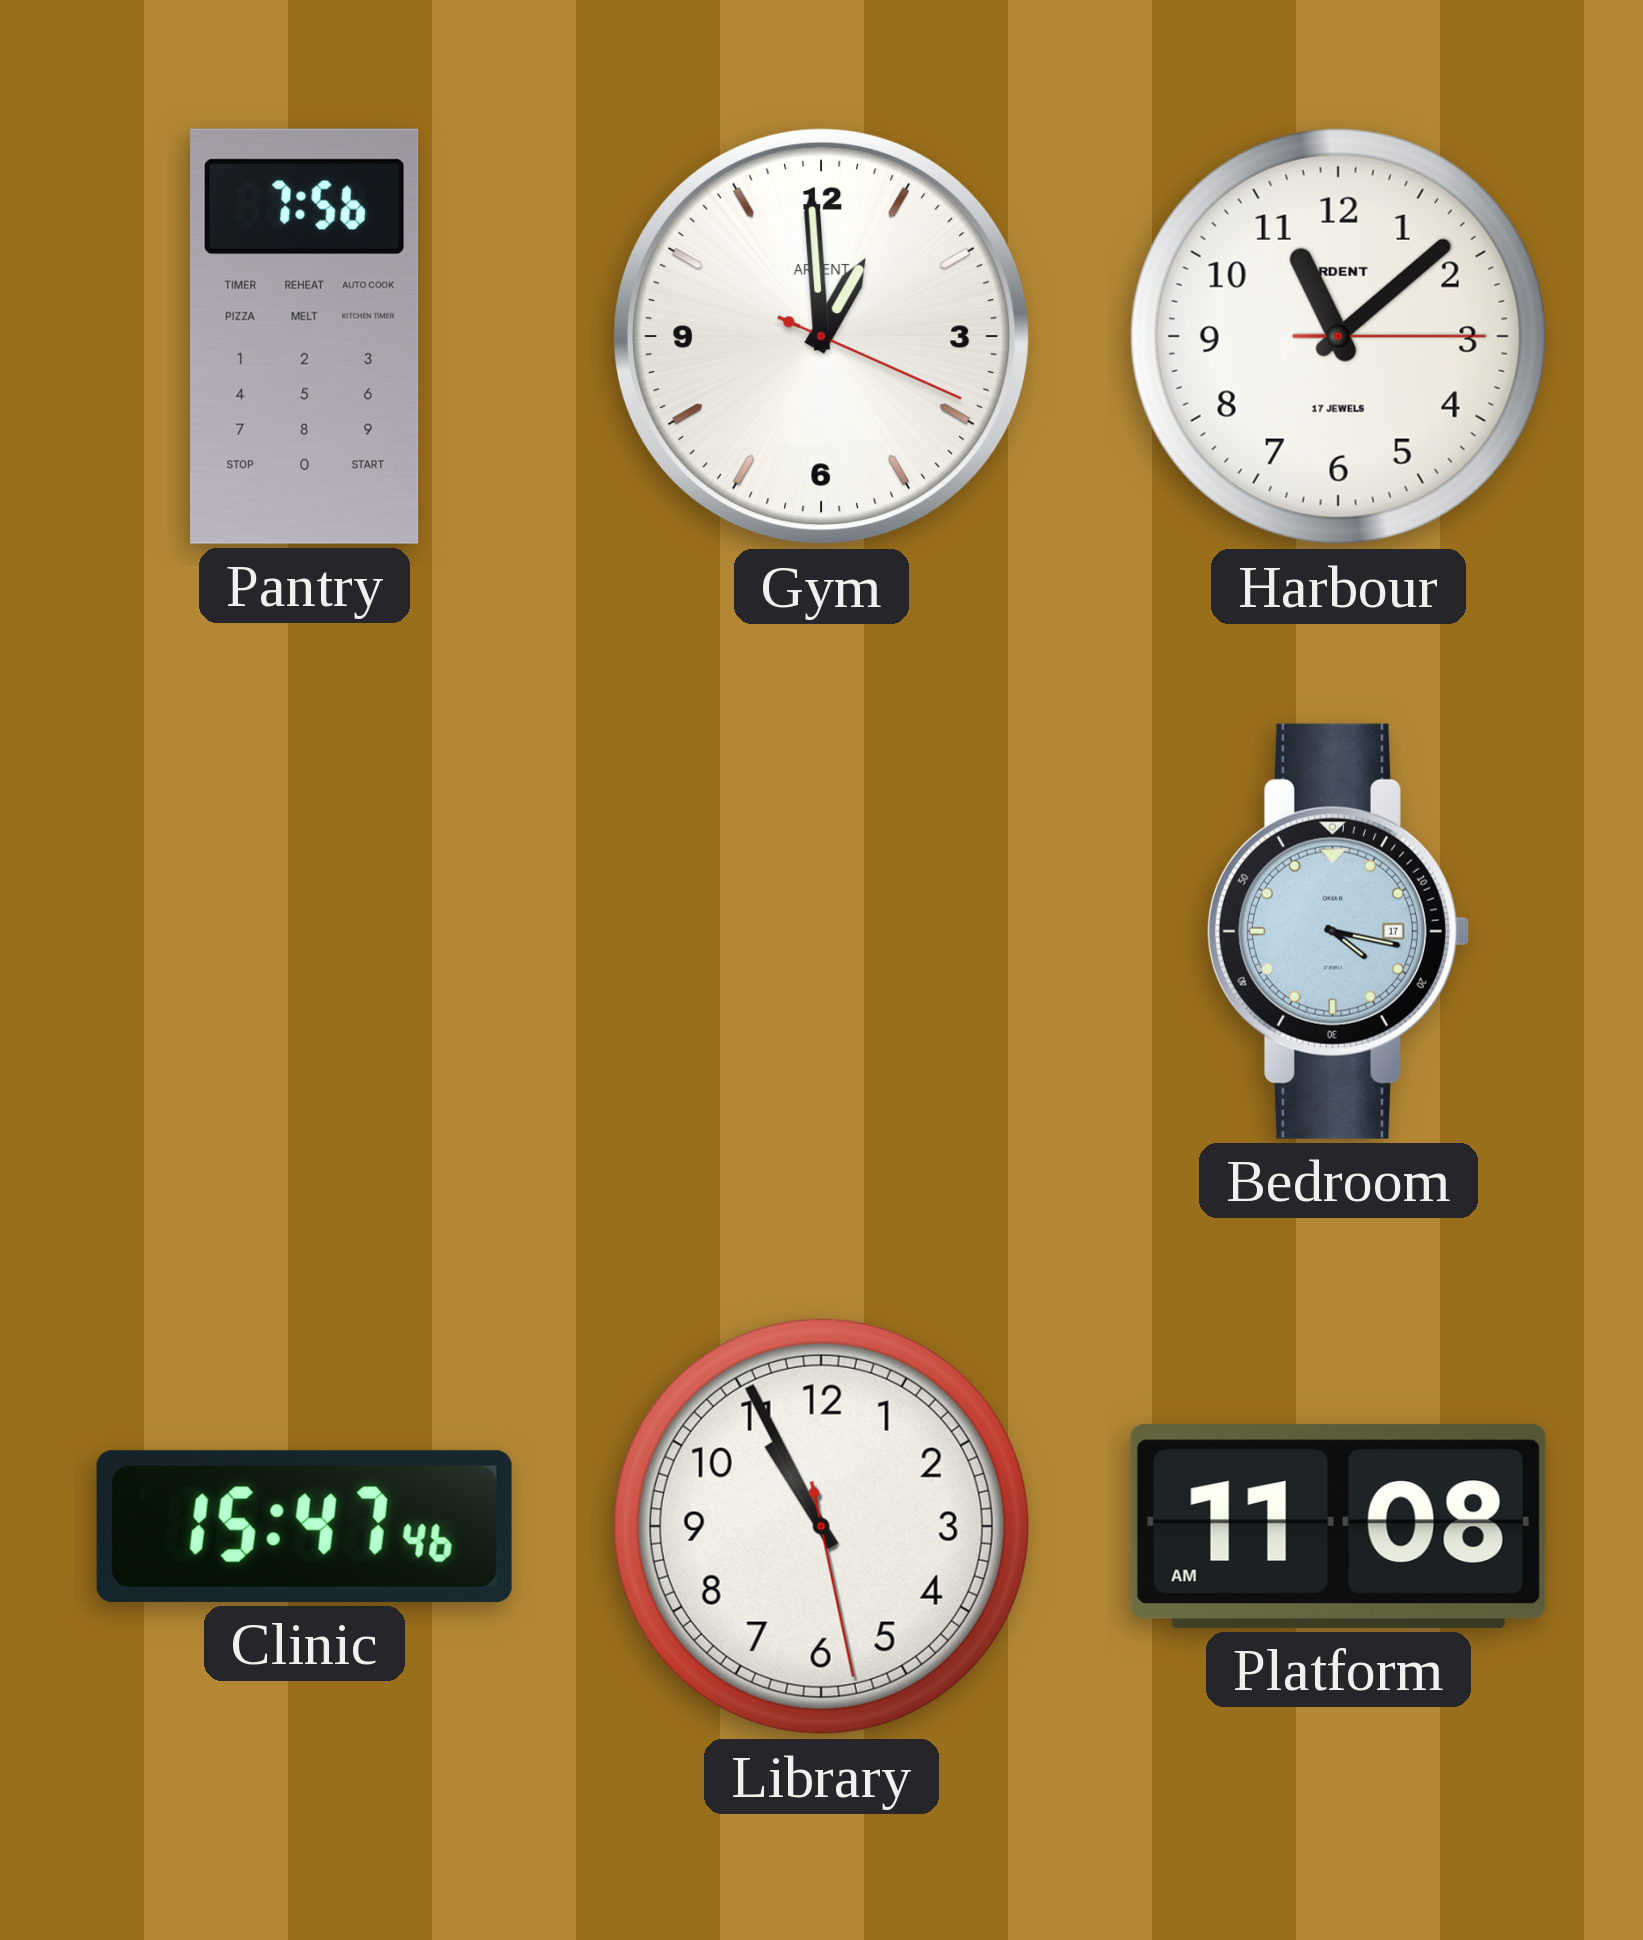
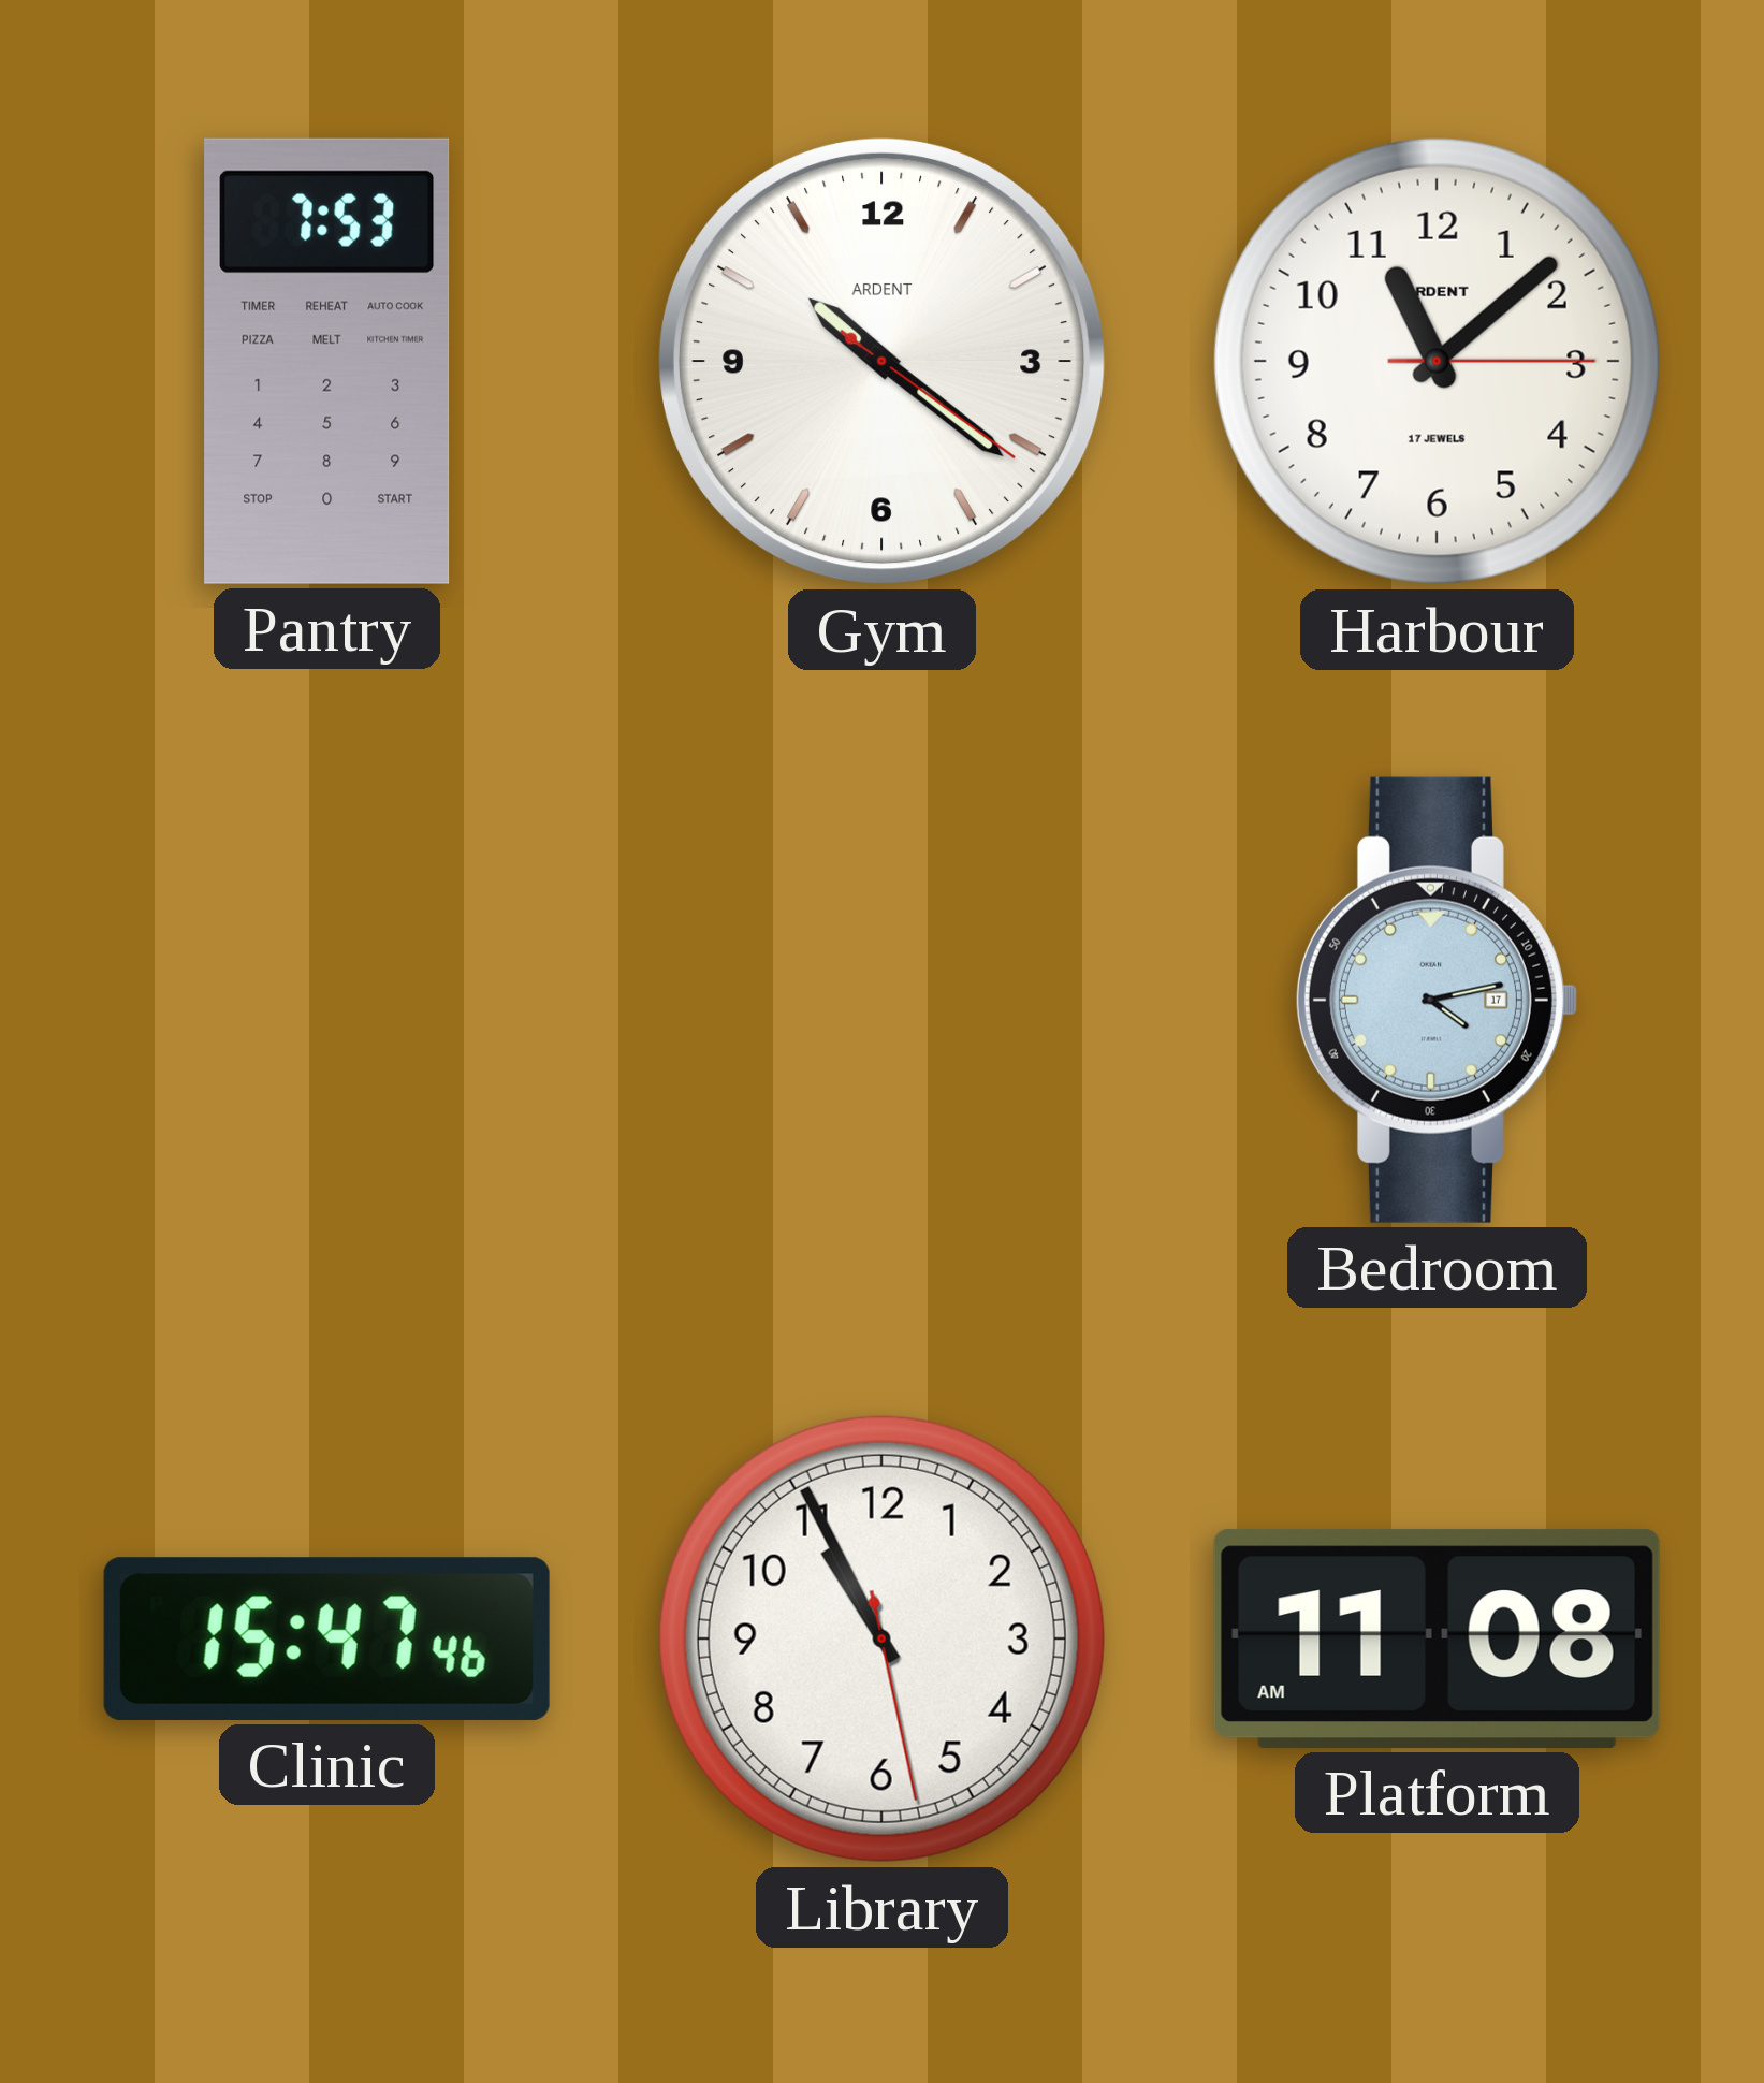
Pantry: 7:56 -> 7:53
Gym: 12:59 -> 10:21
Bedroom: 4:17 -> 4:13
